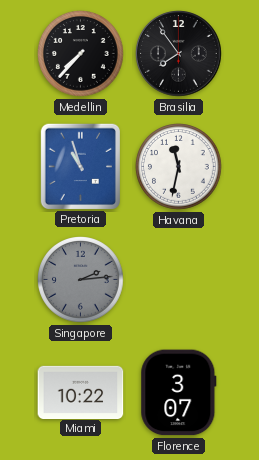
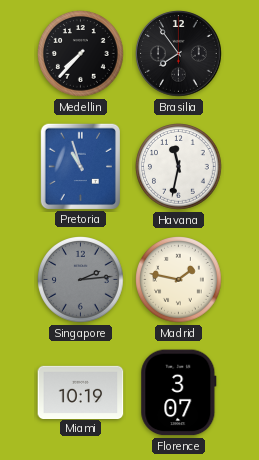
Madrid: none -> 1:47
Miami: 10:22 -> 10:19
